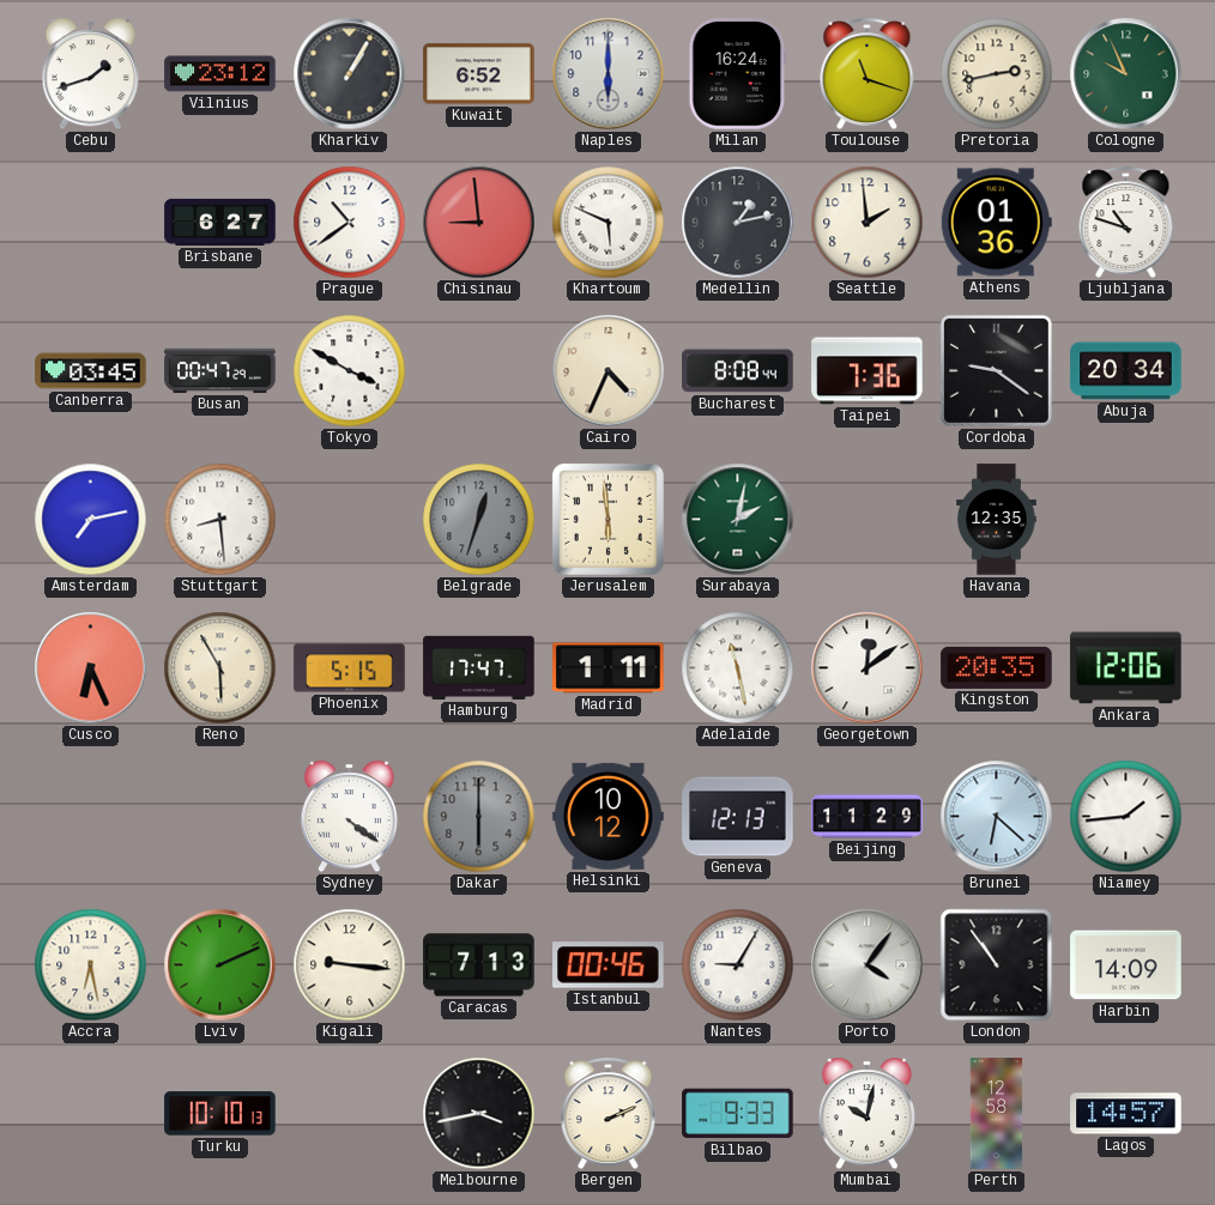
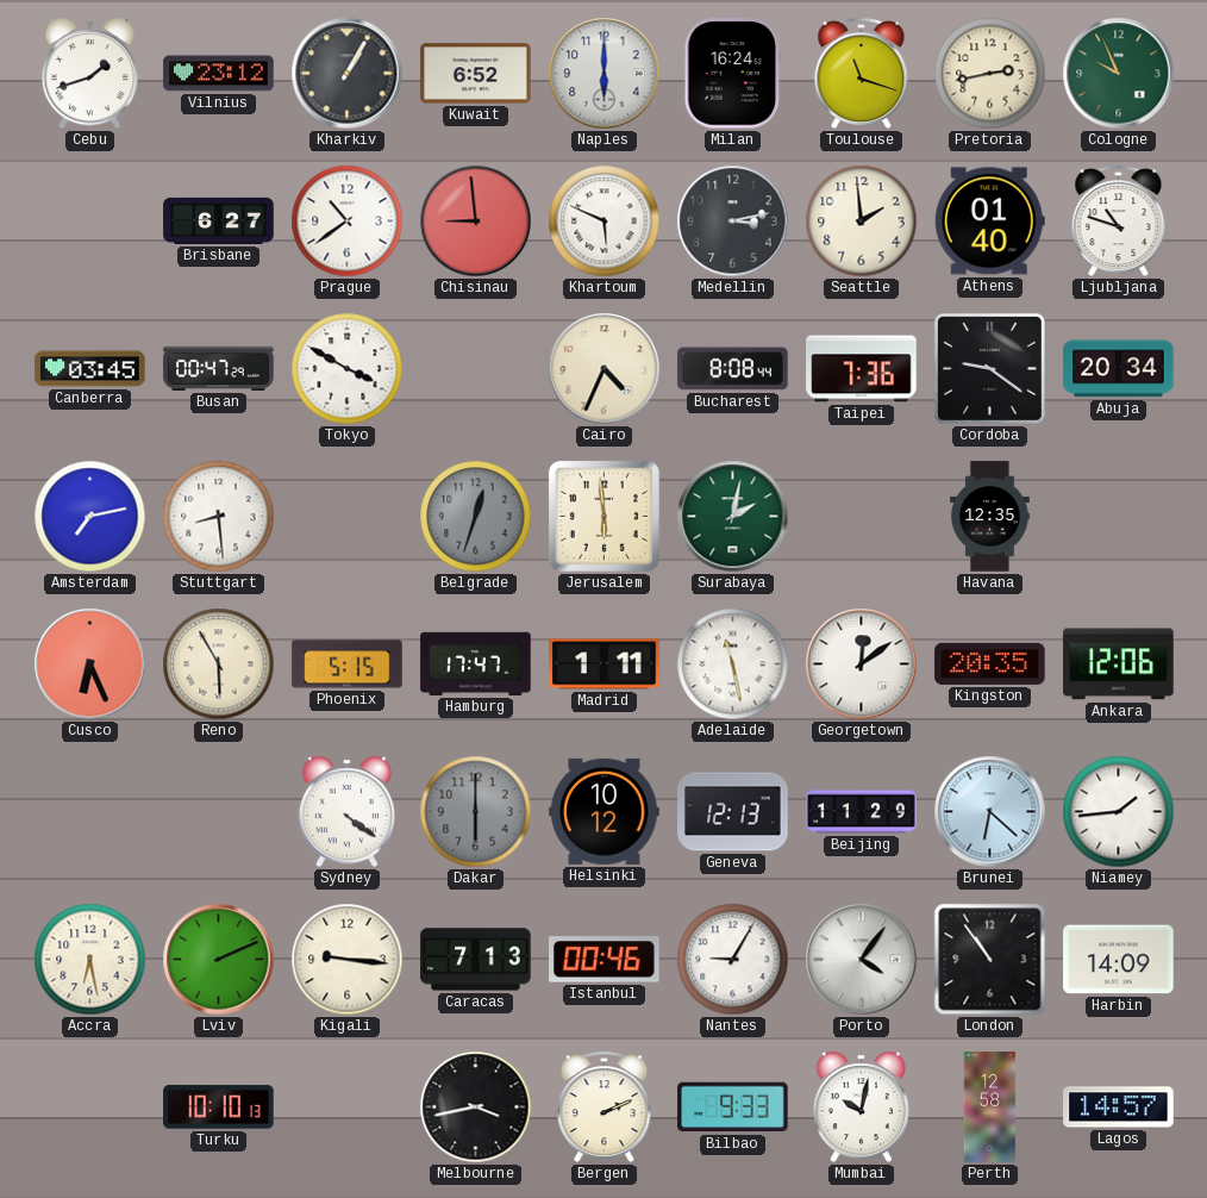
Medellin: 1:13 -> 3:13
Athens: 01:36 -> 01:40
